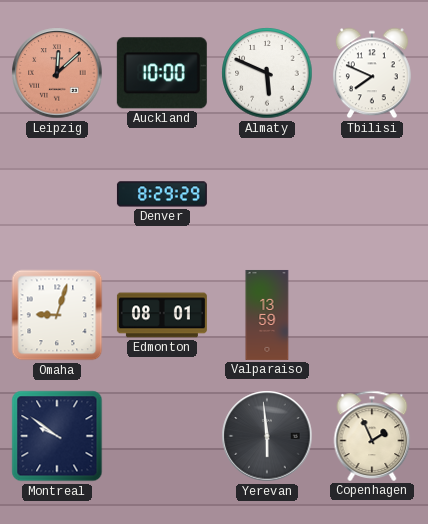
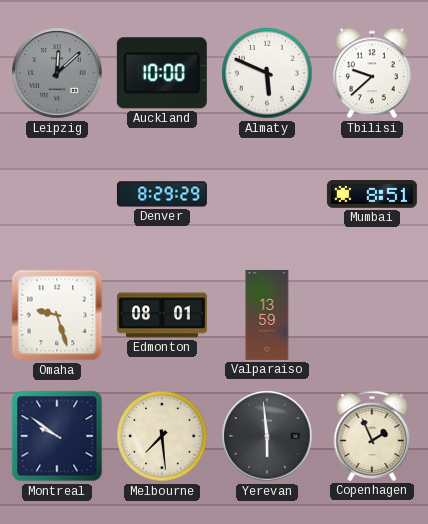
Leipzig dial: salmon -> grey
Tbilisi: 7:49 -> 9:38
Mumbai: none -> 8:51
Omaha: 9:03 -> 9:27
Melbourne: none -> 7:29
